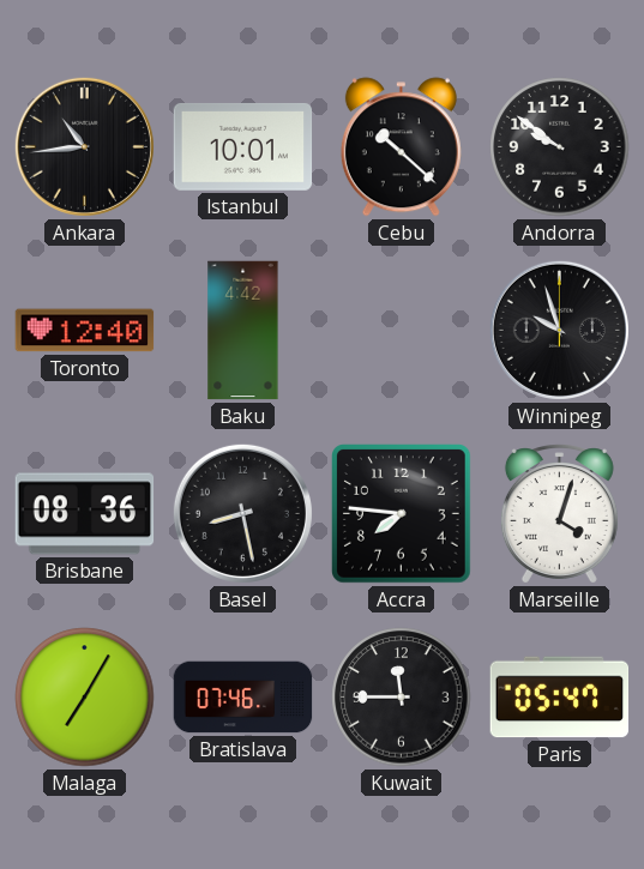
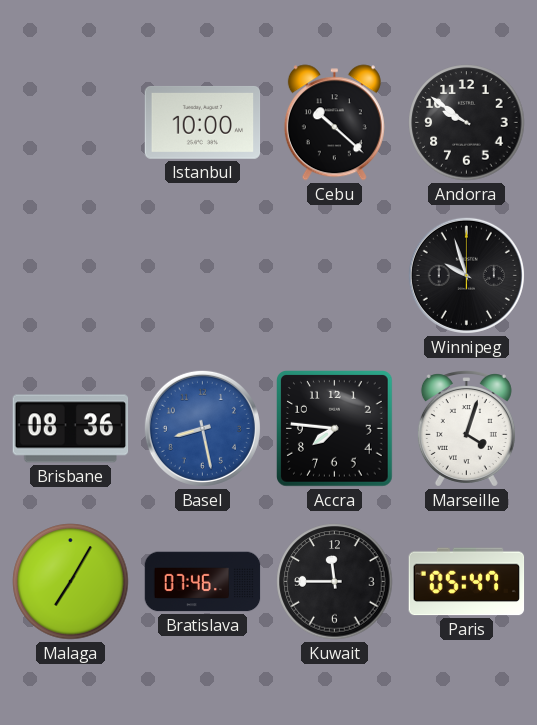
Ankara: 10:44 -> none
Istanbul: 10:01 -> 10:00
Toronto: 12:40 -> none
Baku: 4:42 -> none
Basel dial: black -> blue
